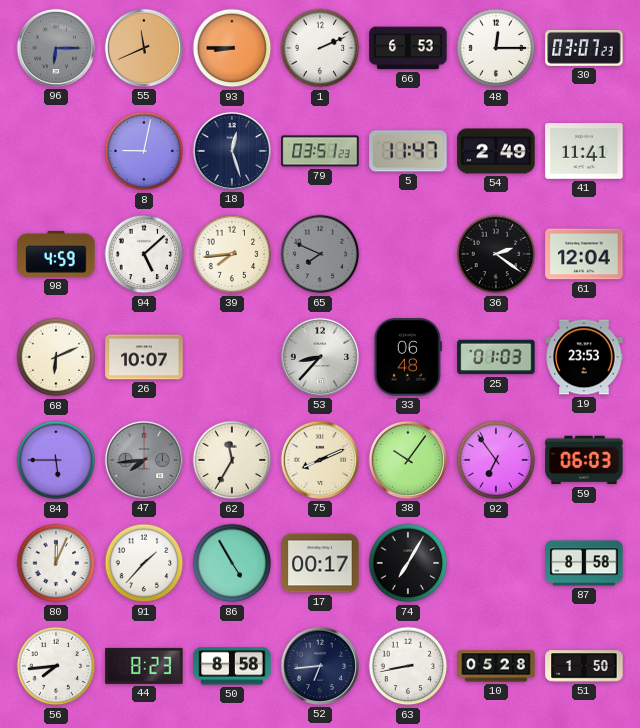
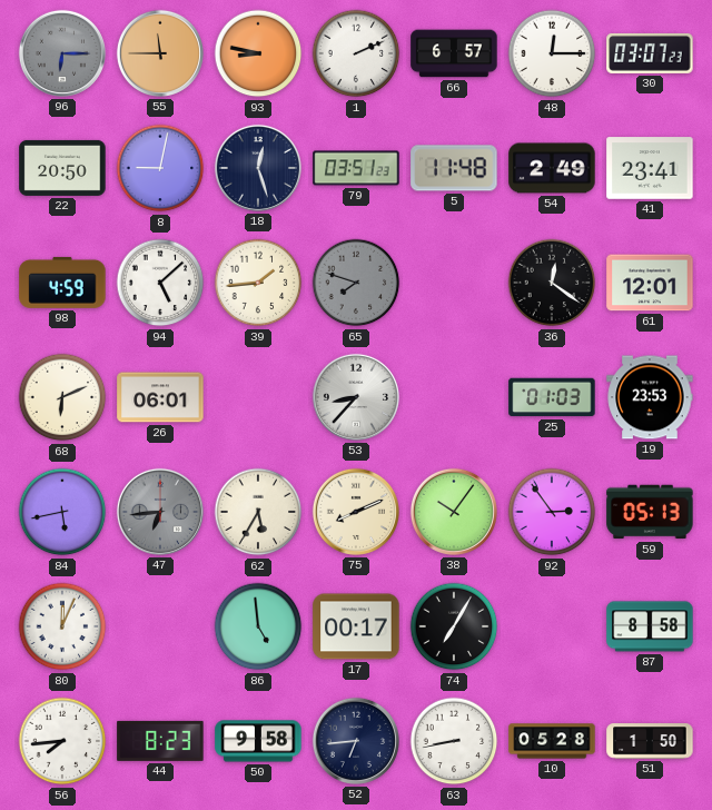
55: 11:41 -> 11:45
93: 8:45 -> 8:47
66: 6:53 -> 6:57
22: none -> 20:50
5: 11:47 -> 11:48
41: 11:41 -> 23:41
39: 7:44 -> 1:44
65: 7:49 -> 7:48
36: 2:21 -> 12:21
61: 12:04 -> 12:01
26: 10:07 -> 06:01
33: 06:48 -> none
84: 5:45 -> 5:43
47: 7:44 -> 6:44
62: 11:35 -> 5:35
92: 6:54 -> 2:54
59: 06:03 -> 05:13
91: 1:37 -> none
86: 4:55 -> 4:59
50: 8:58 -> 9:58
